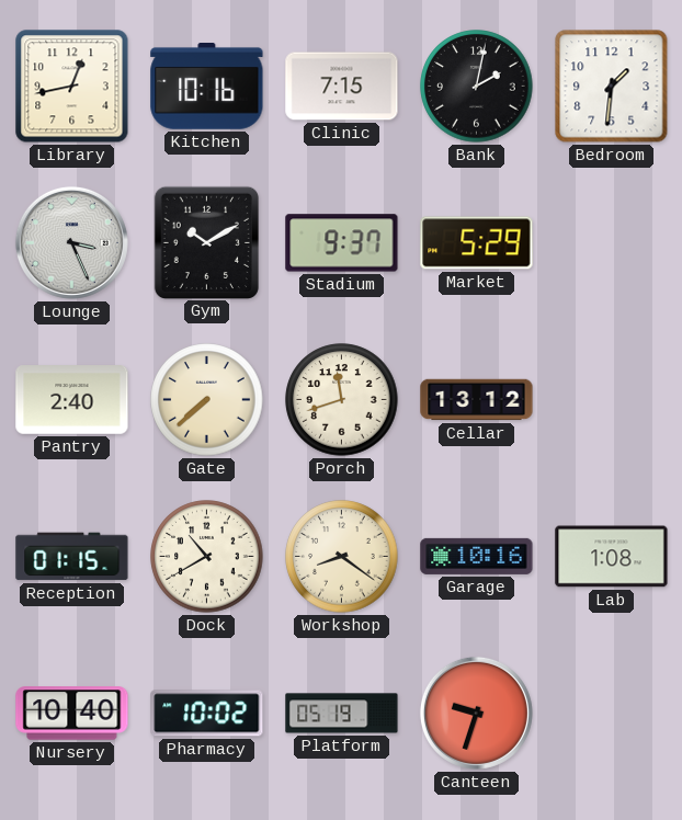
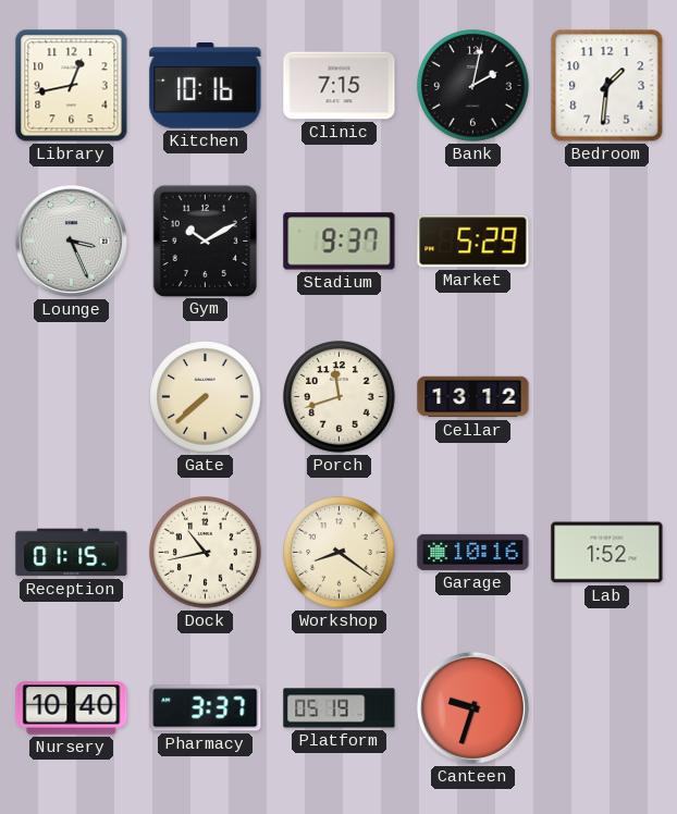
Pantry: 2:40 -> none
Dock: 10:40 -> 10:43
Lab: 1:08 -> 1:52
Pharmacy: 10:02 -> 3:37
